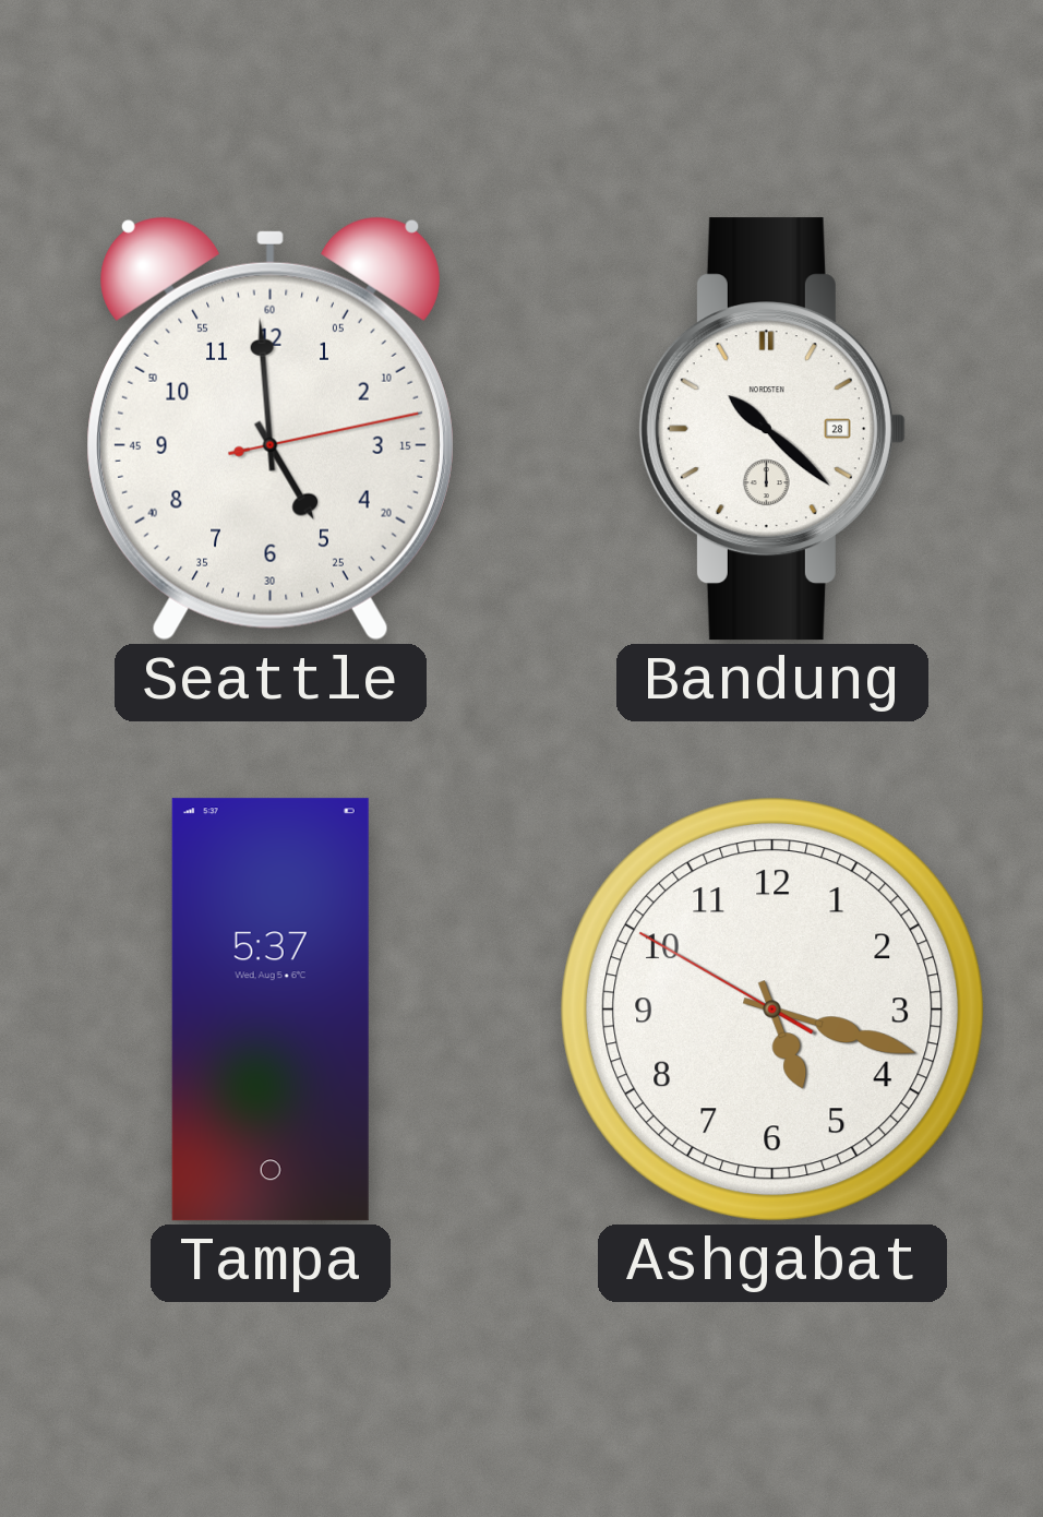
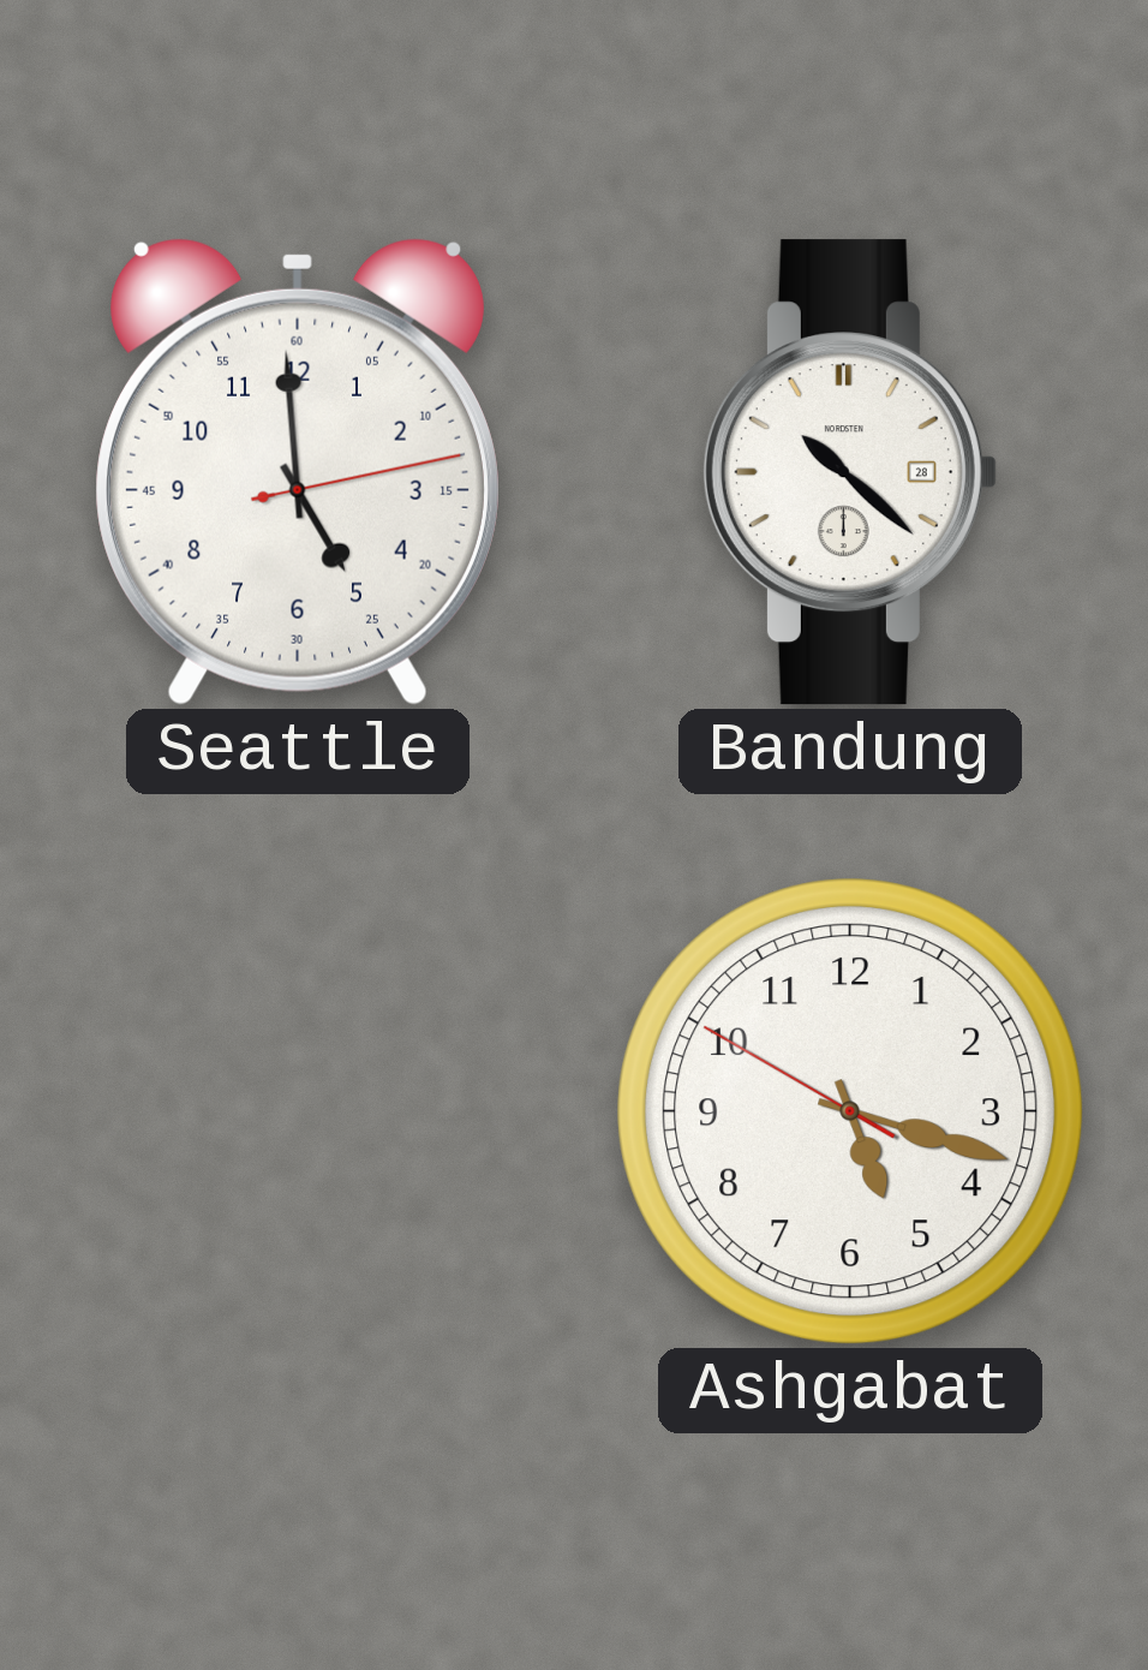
Tampa: 5:37 -> none
